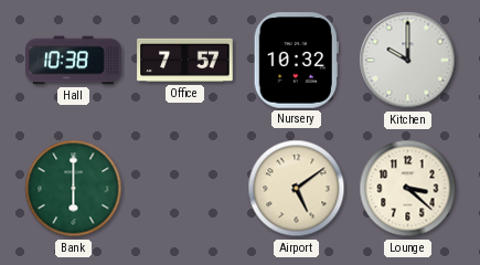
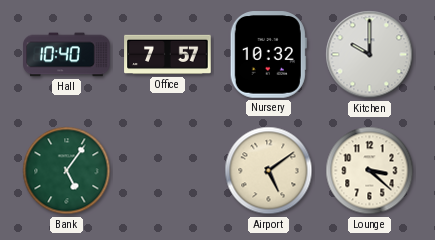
Hall: 10:38 -> 10:40
Bank: 6:00 -> 5:06
